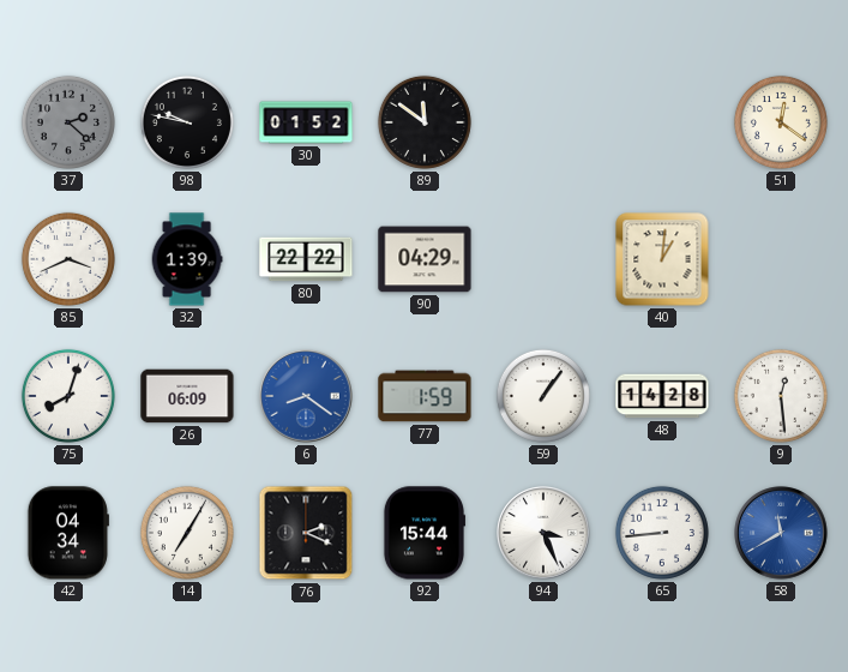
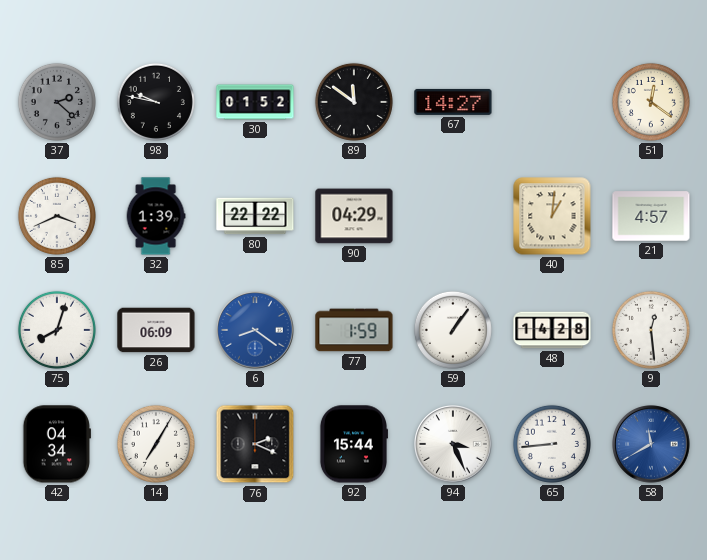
67: none -> 14:27
21: none -> 4:57
